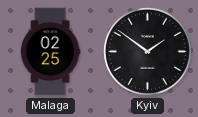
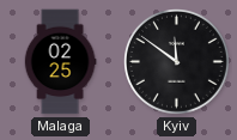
Kyiv: 1:51 -> 11:51
